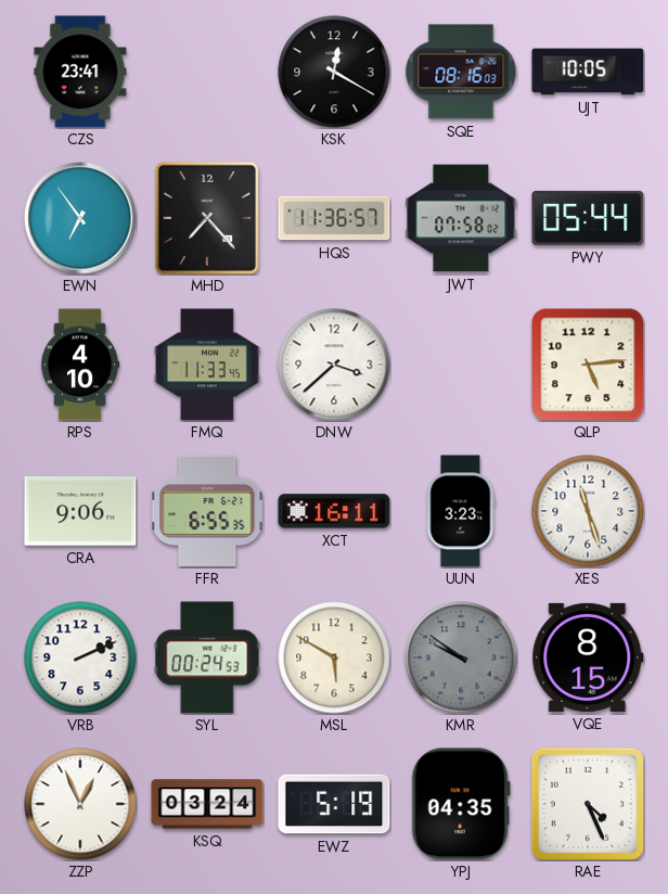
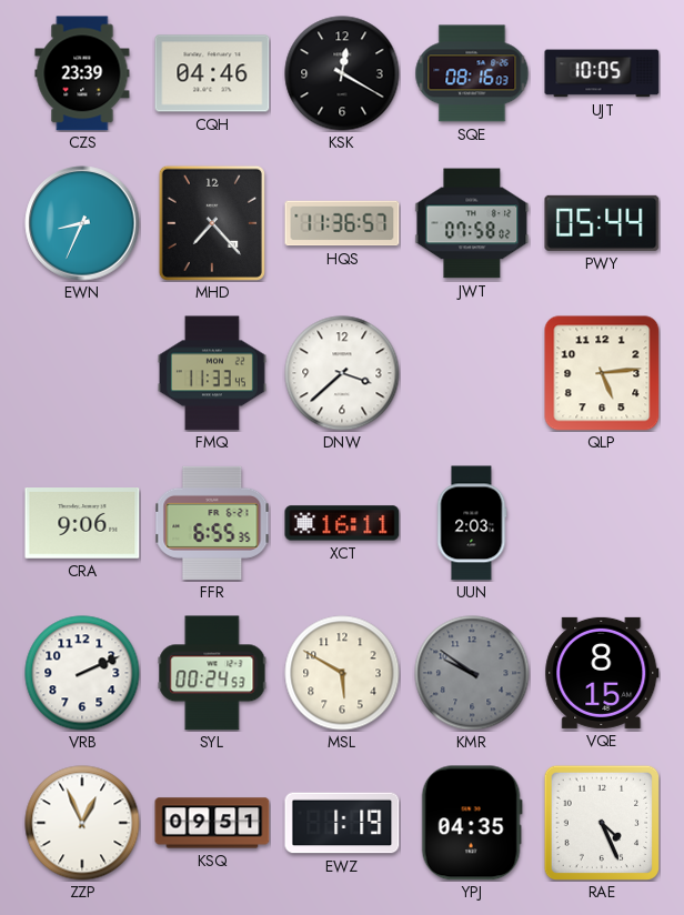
CZS: 23:41 -> 23:39
CQH: none -> 04:46
EWN: 6:54 -> 8:34
RPS: 4:10 -> none
UUN: 3:23 -> 2:03
XES: 11:27 -> none
KSQ: 03:24 -> 09:51
EWZ: 5:19 -> 1:19
